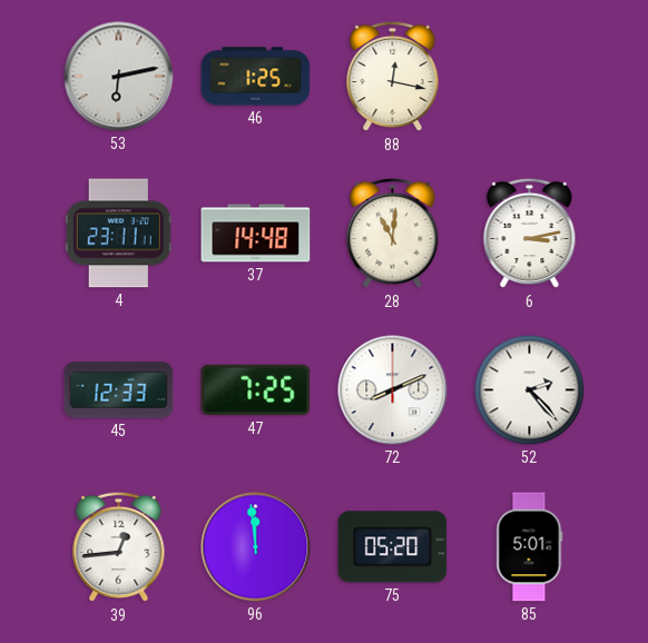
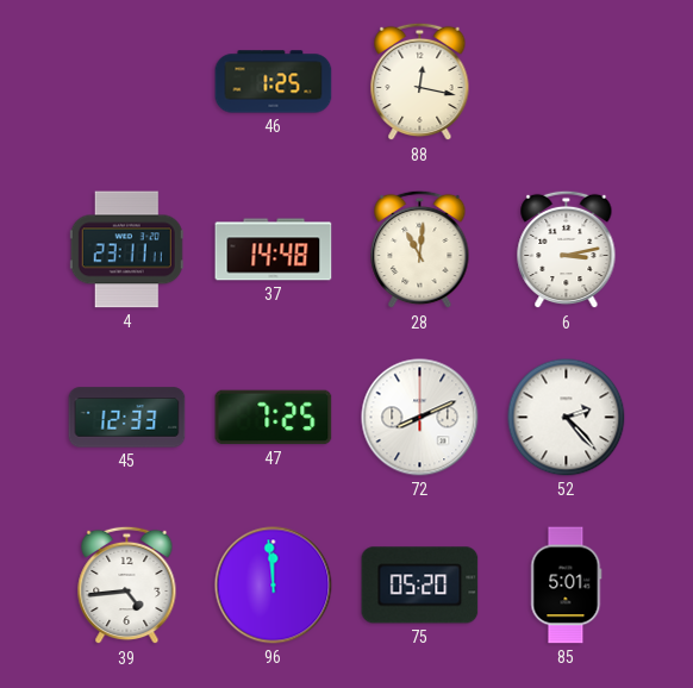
53: 6:13 -> none
39: 12:44 -> 4:44
